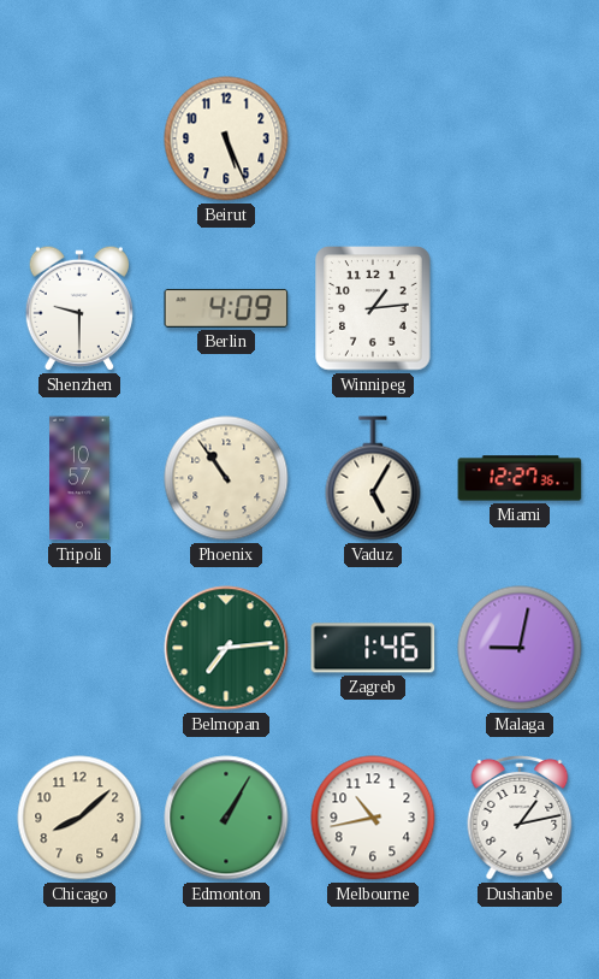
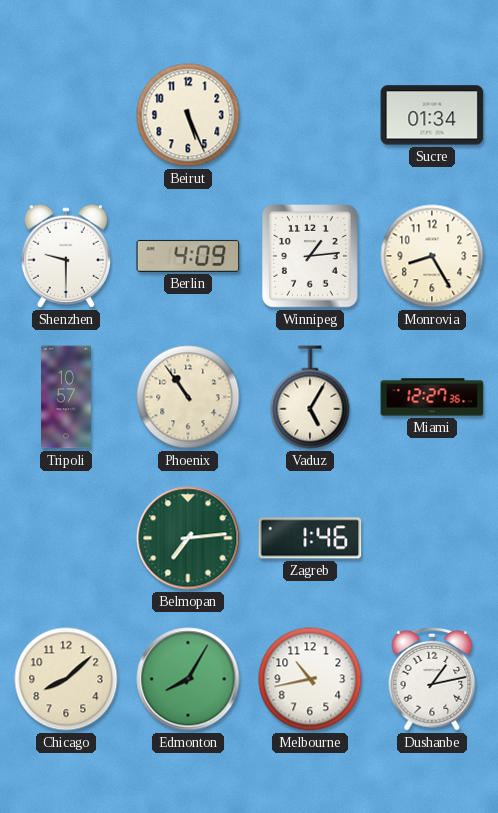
Sucre: none -> 01:34
Monrovia: none -> 8:25
Malaga: 9:02 -> none
Edmonton: 1:05 -> 8:05
